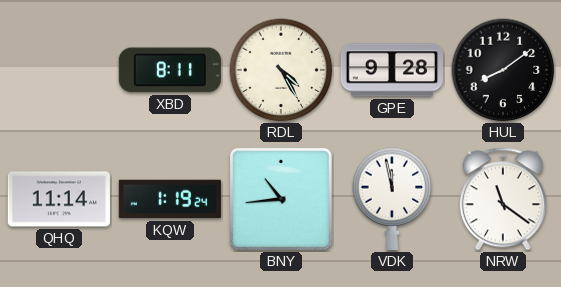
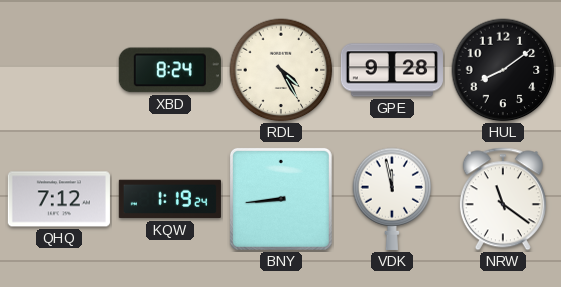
XBD: 8:11 -> 8:24
QHQ: 11:14 -> 7:12
BNY: 10:44 -> 8:44
